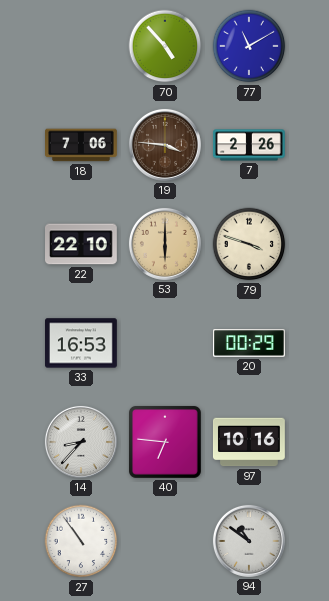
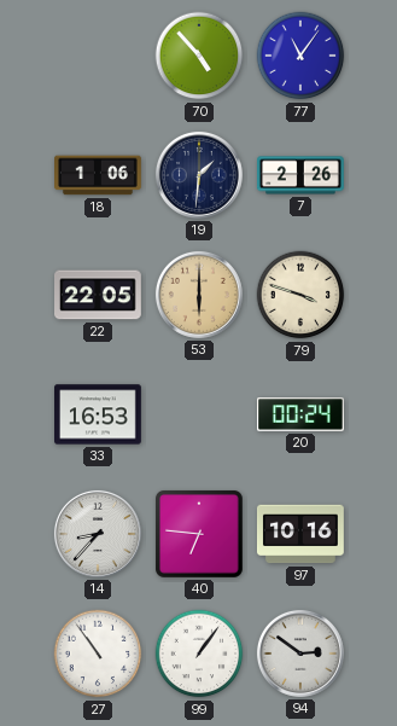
77: 11:10 -> 11:06
18: 7:06 -> 1:06
19: 3:46 -> 1:31
19 dial: brown -> navy
22: 22:10 -> 22:05
20: 00:29 -> 00:24
99: none -> 1:06
94: 10:51 -> 2:51
